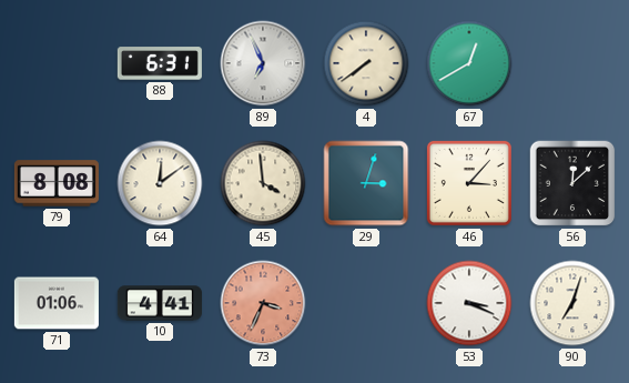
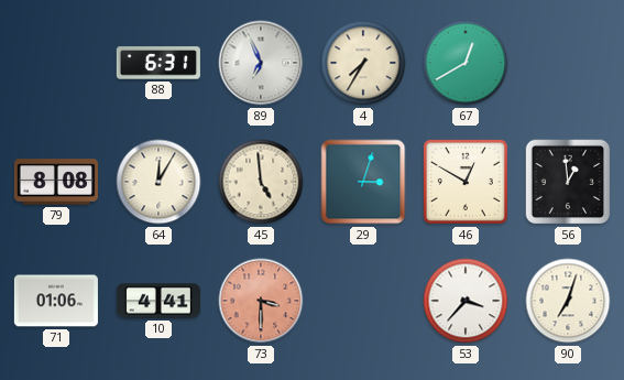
4: 7:39 -> 7:35
64: 12:09 -> 12:05
45: 3:59 -> 4:59
46: 3:07 -> 12:50
56: 12:08 -> 12:59
73: 3:34 -> 3:30
53: 3:19 -> 3:37
